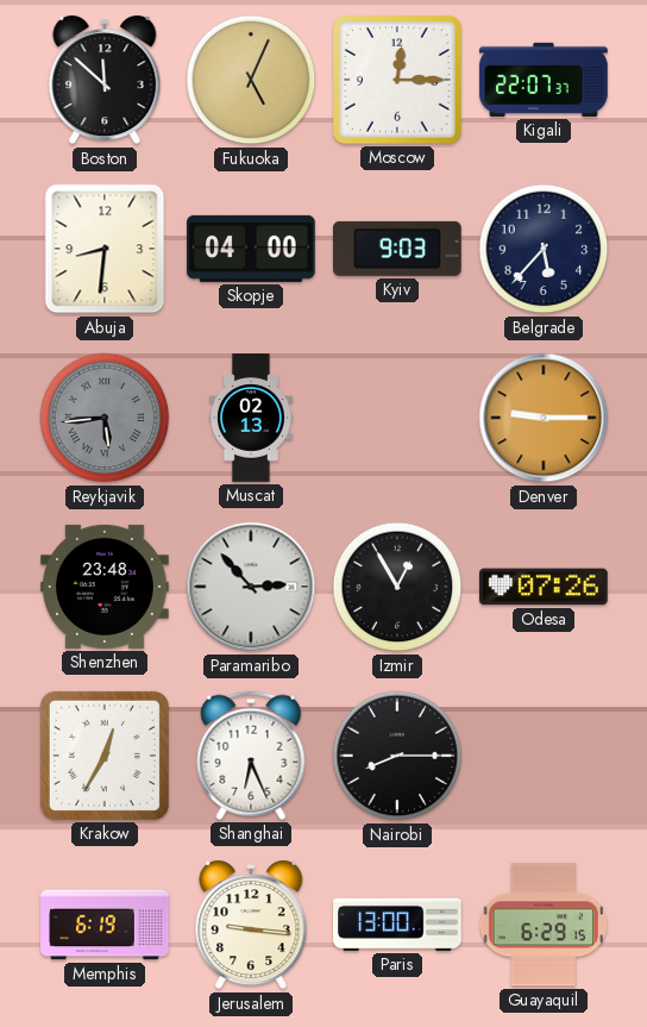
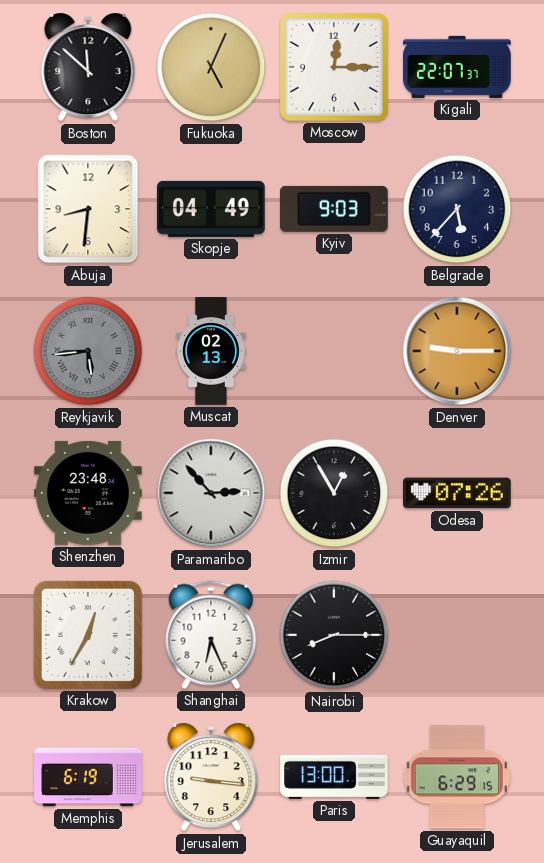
Skopje: 04:00 -> 04:49
